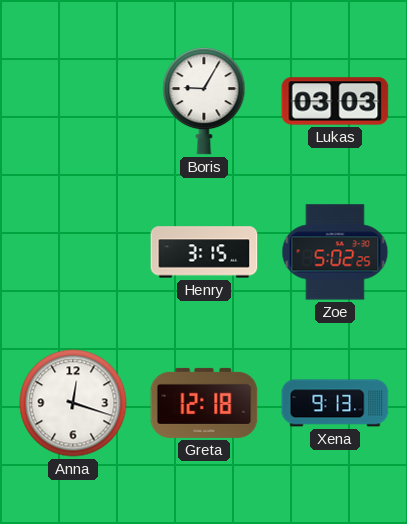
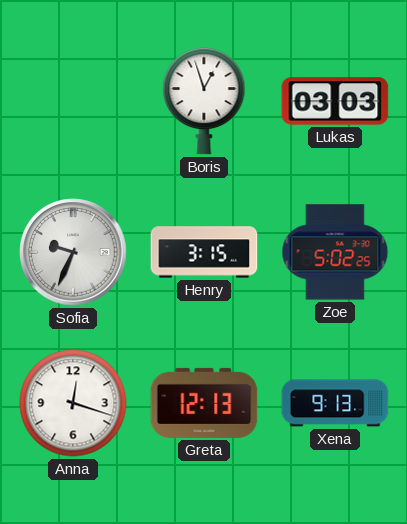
Boris: 9:05 -> 12:57
Sofia: none -> 9:34
Greta: 12:18 -> 12:13
